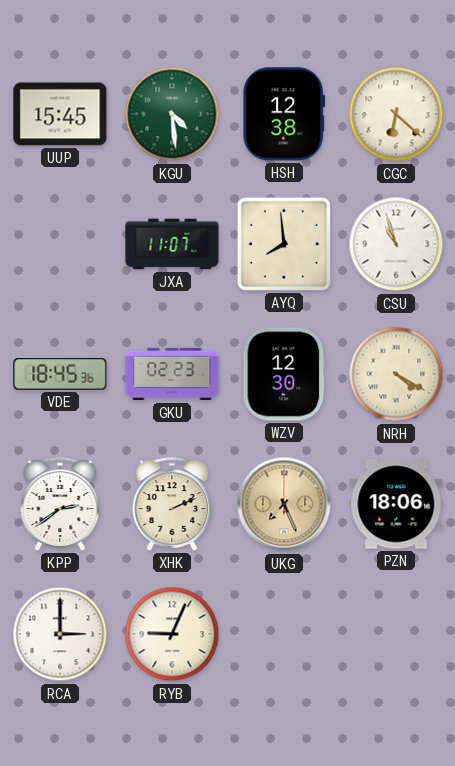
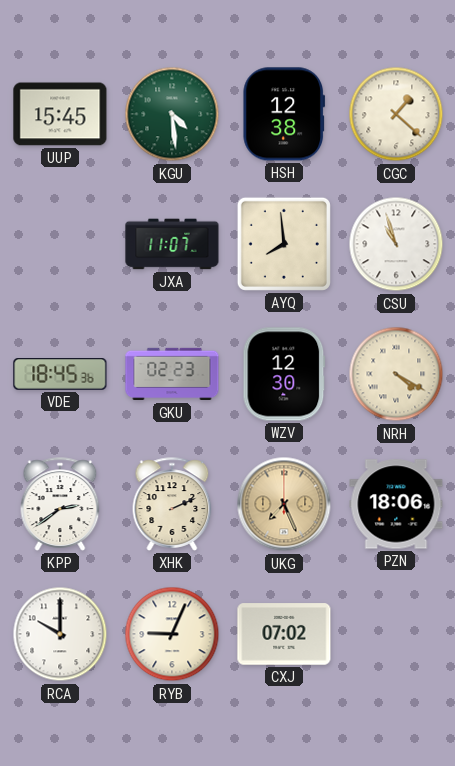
CGC: 6:22 -> 1:22
RCA: 3:00 -> 10:00
CXJ: none -> 07:02
